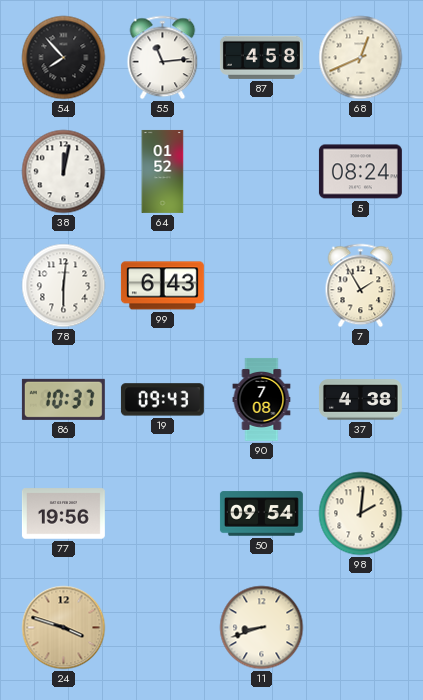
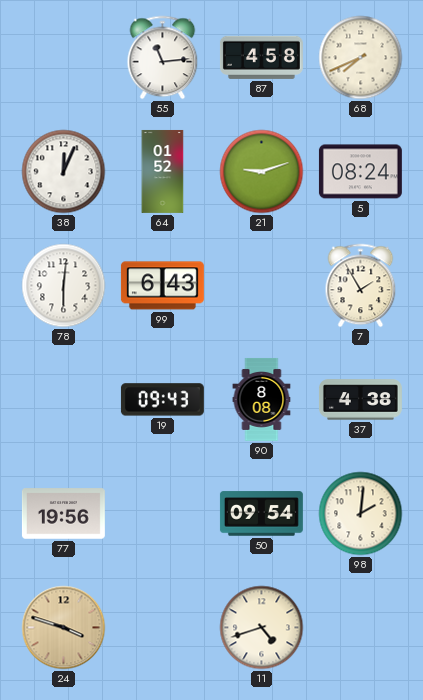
54: 7:53 -> none
68: 12:41 -> 7:41
38: 12:02 -> 12:04
21: none -> 9:12
86: 10:37 -> none
90: 7:08 -> 8:08
11: 8:42 -> 4:42
